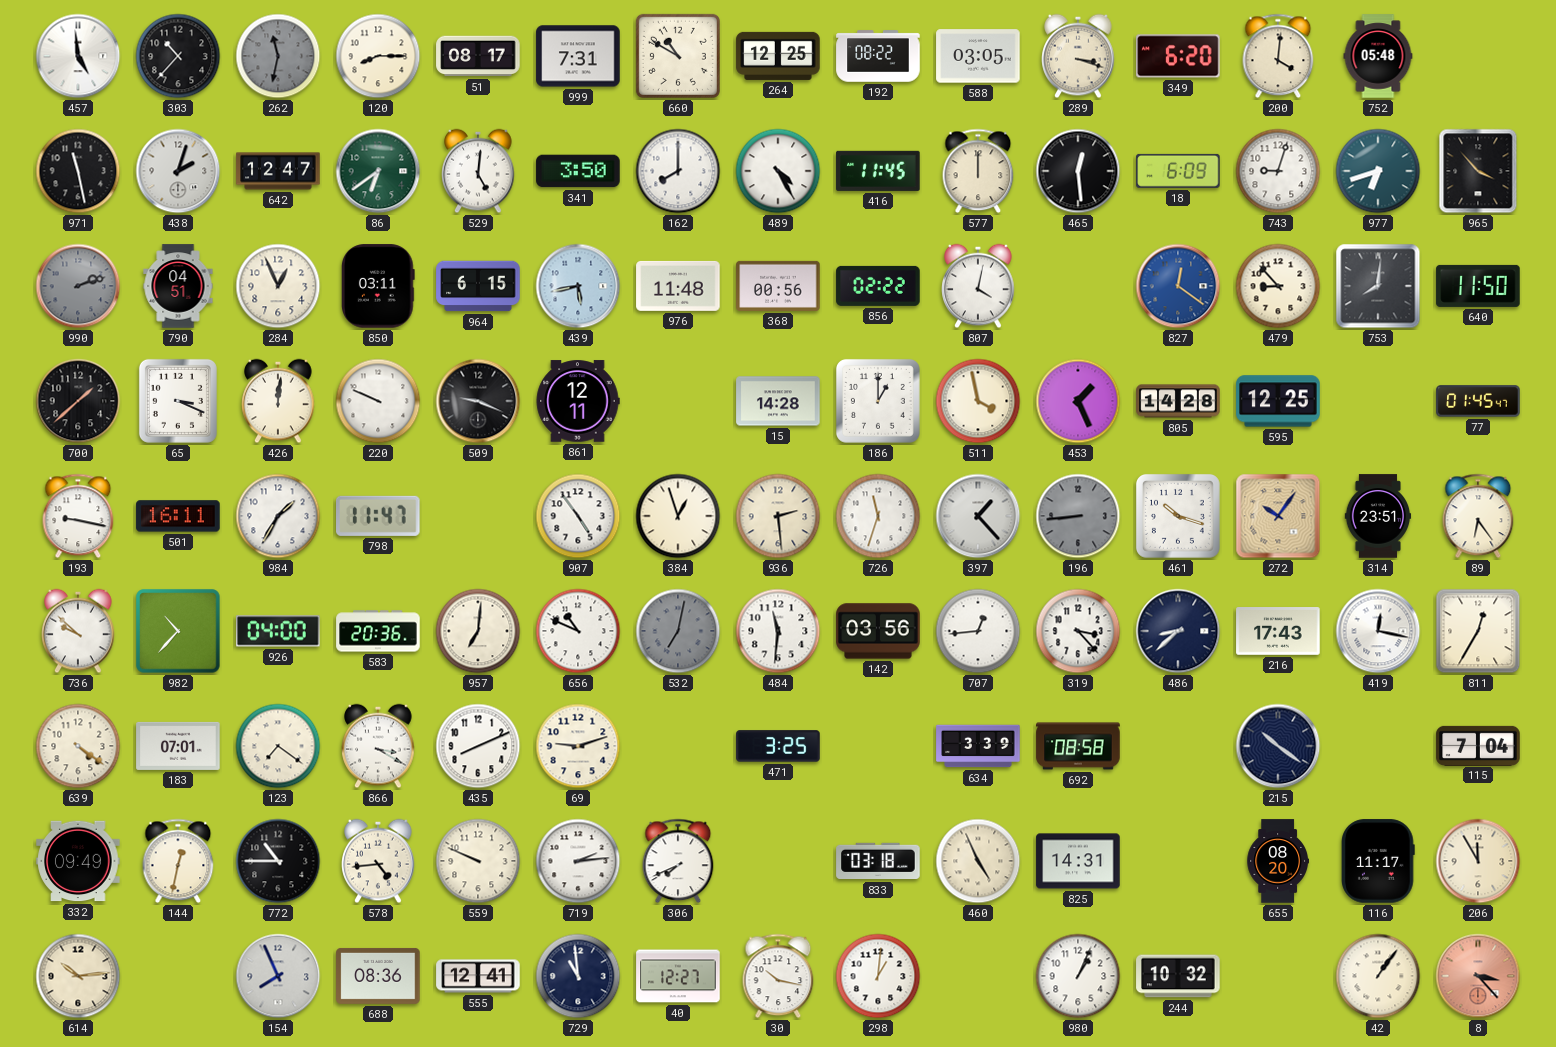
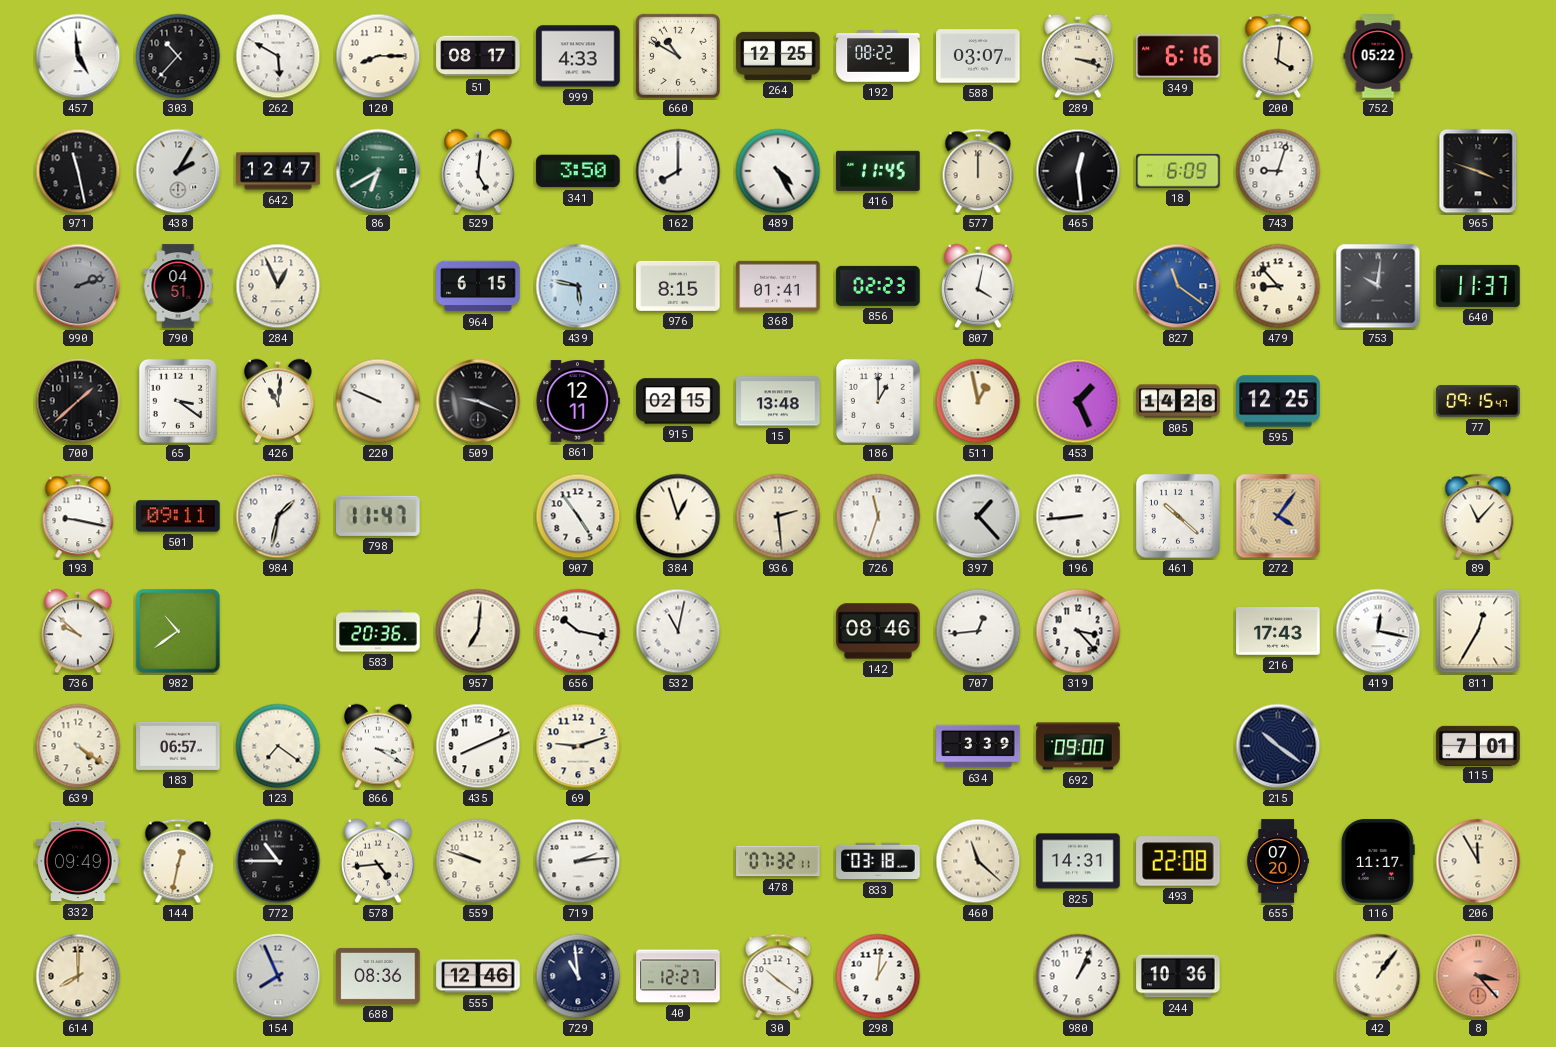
262: 11:32 -> 5:50
262 dial: grey -> white
999: 7:31 -> 4:33
588: 03:05 -> 03:07
349: 6:20 -> 6:16
752: 05:48 -> 05:22
438: 2:03 -> 2:05
86: 6:39 -> 6:40
977: 6:42 -> none
965: 3:53 -> 3:48
850: 03:11 -> none
439: 5:43 -> 5:47
976: 11:48 -> 8:15
368: 00:56 -> 01:41
856: 02:22 -> 02:23
827: 12:21 -> 11:21
753: 8:01 -> 10:01
640: 11:50 -> 11:37
65: 3:19 -> 3:21
426: 12:01 -> 11:01
915: none -> 02:15
15: 14:28 -> 13:48
511: 3:58 -> 12:58
77: 01:45 -> 09:15
501: 16:11 -> 09:11
984: 1:35 -> 1:32
196 dial: grey -> white
461: 10:18 -> 10:22
272: 10:06 -> 4:06
314: 23:51 -> none
89: 6:24 -> 11:07
982: 10:37 -> 10:39
926: 04:00 -> none
656: 10:49 -> 10:17
532: 7:02 -> 11:02
532 dial: grey -> white
484: 11:31 -> none
142: 03:56 -> 08:46
486: 8:38 -> none
183: 07:01 -> 06:57
471: 3:25 -> none
692: 08:58 -> 09:00
115: 7:04 -> 7:01
559: 9:49 -> 9:48
306: 7:41 -> none
478: none -> 07:32
460: 4:56 -> 11:22
493: none -> 22:08
655: 08:20 -> 07:20
614: 10:14 -> 8:00
555: 12:41 -> 12:46
30: 10:17 -> 10:21
244: 10:32 -> 10:36
